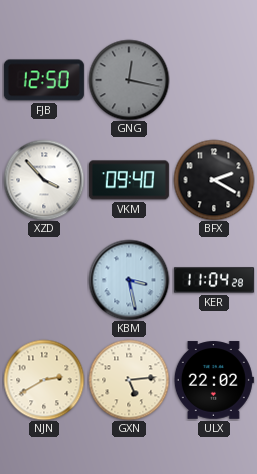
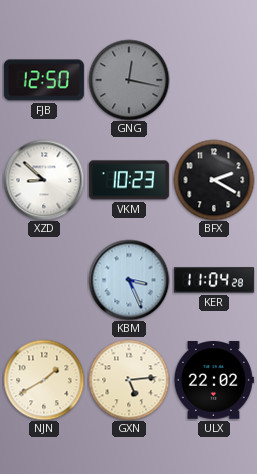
XZD: 3:53 -> 8:52
VKM: 09:40 -> 10:23
KBM: 3:28 -> 3:26
NJN: 2:40 -> 1:40
